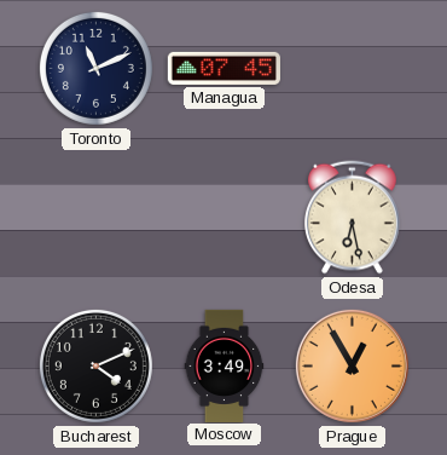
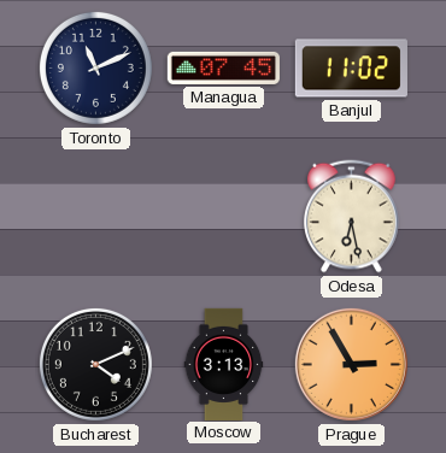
Banjul: none -> 11:02
Moscow: 3:49 -> 3:13
Prague: 12:55 -> 2:55
